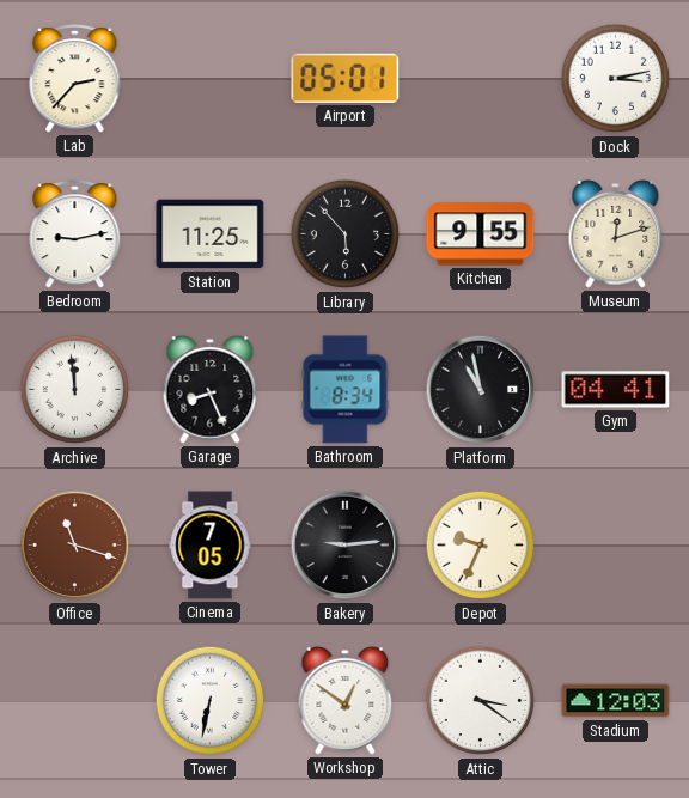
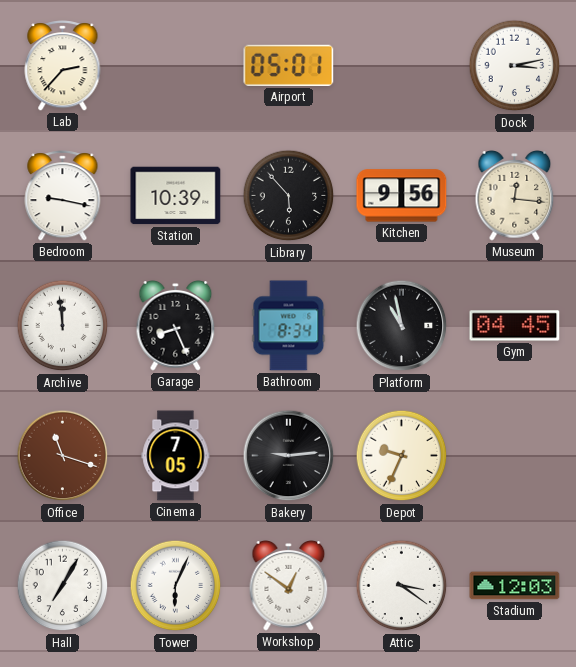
Bedroom: 9:13 -> 9:17
Station: 11:25 -> 10:39
Kitchen: 9:55 -> 9:56
Museum: 12:12 -> 12:16
Gym: 04:41 -> 04:45
Hall: none -> 7:05
Tower: 6:32 -> 6:04
